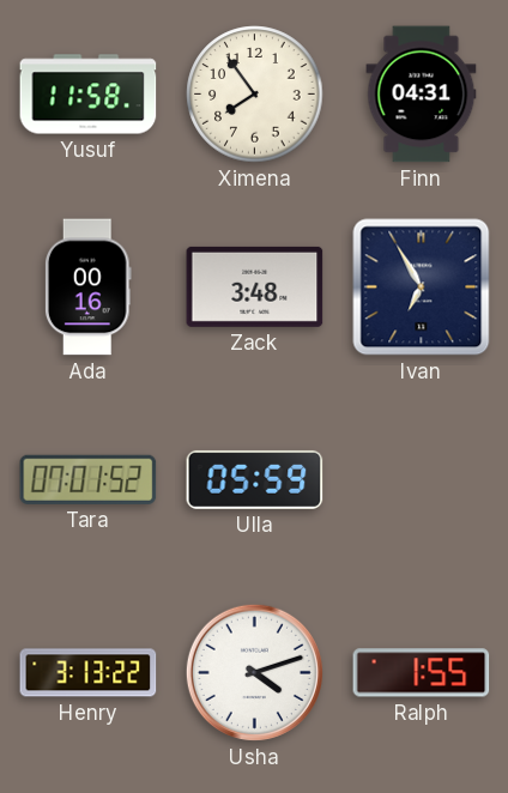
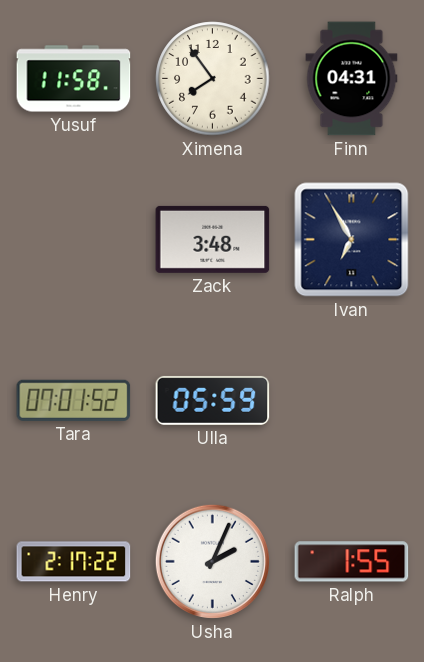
Ada: 00:16 -> none
Henry: 3:13 -> 2:17
Usha: 4:12 -> 2:04
